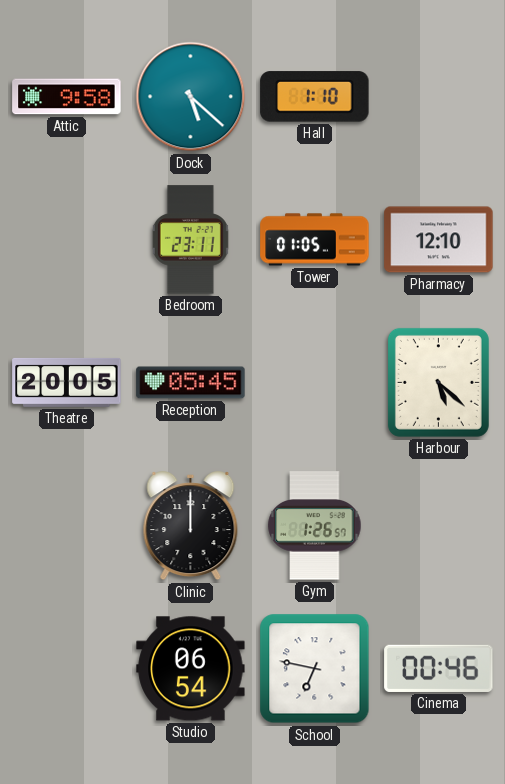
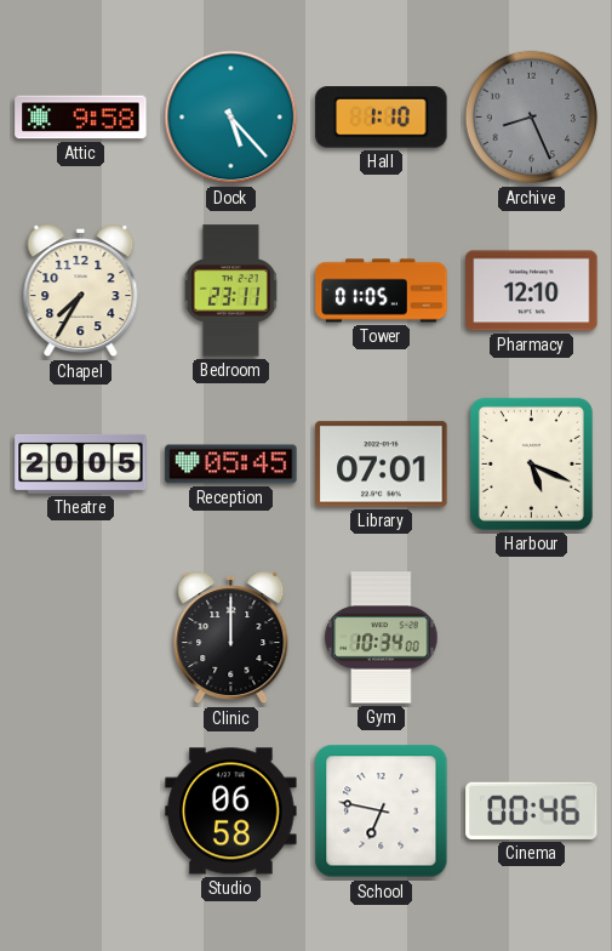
Dock: 5:22 -> 5:23
Archive: none -> 8:26
Chapel: none -> 7:35
Library: none -> 07:01
Harbour: 5:22 -> 5:19
Gym: 1:26 -> 10:34
Studio: 06:54 -> 06:58
